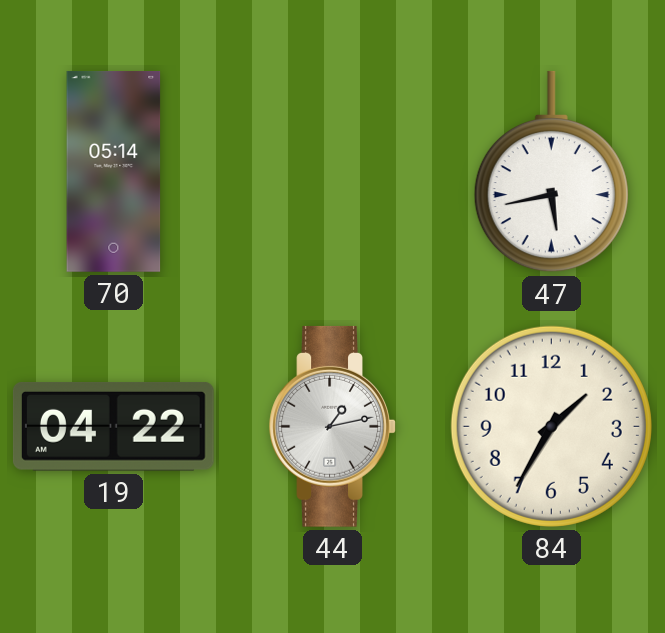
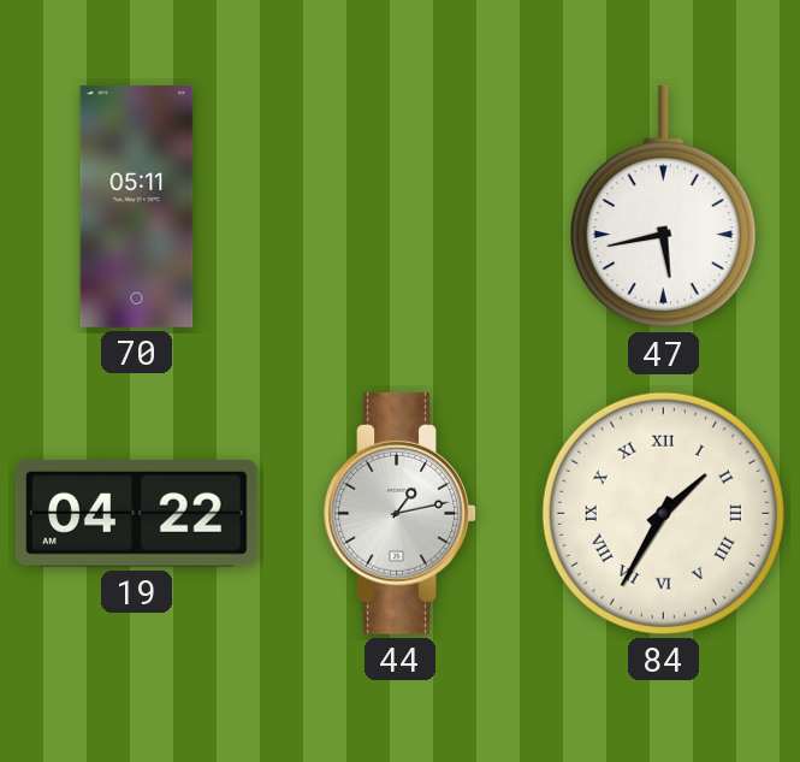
70: 05:14 -> 05:11
84 numerals: Arabic -> Roman
